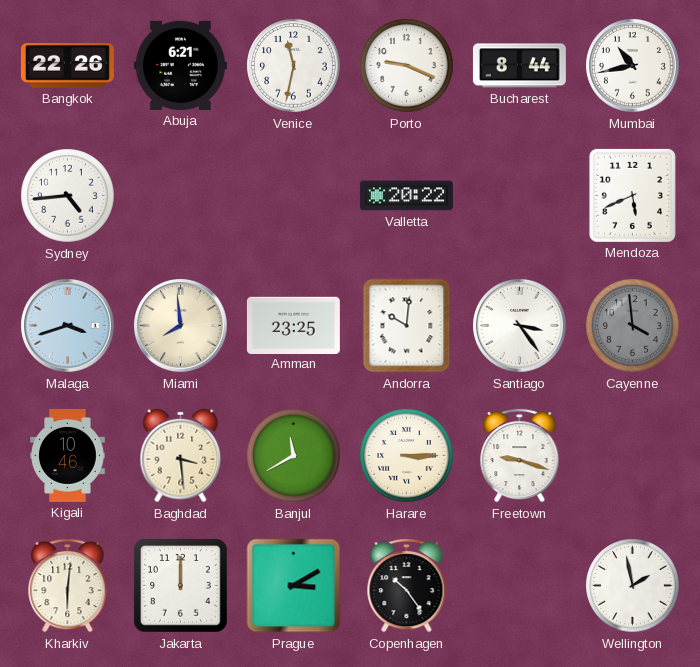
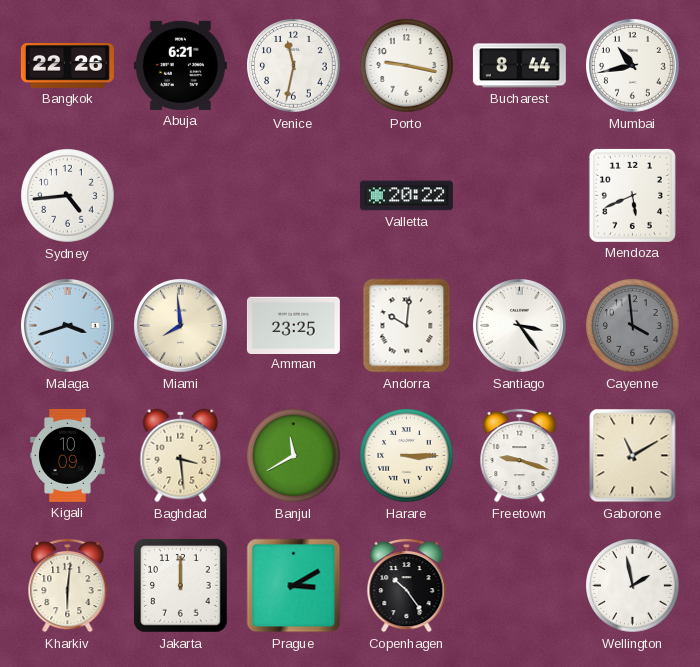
Porto: 9:19 -> 9:17
Kigali: 10:46 -> 10:09
Gaborone: none -> 11:10
